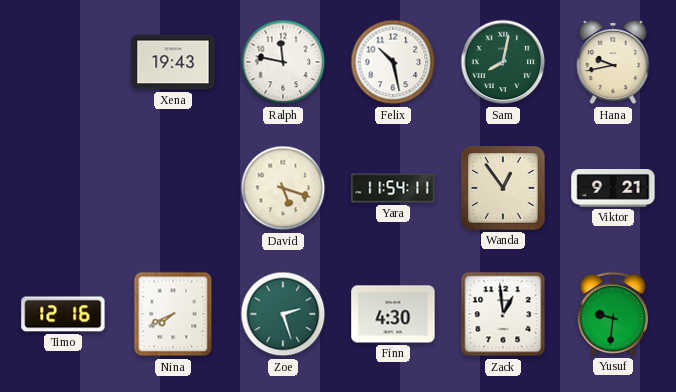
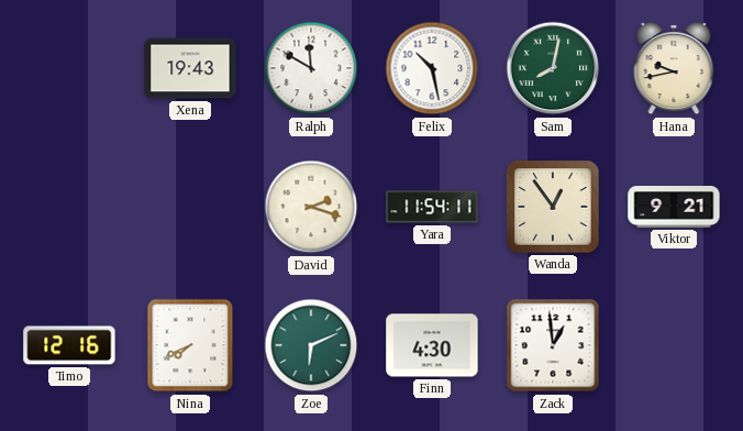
Ralph: 11:47 -> 11:50
David: 5:18 -> 2:18
Zoe: 2:27 -> 6:11
Yusuf: 9:31 -> none
